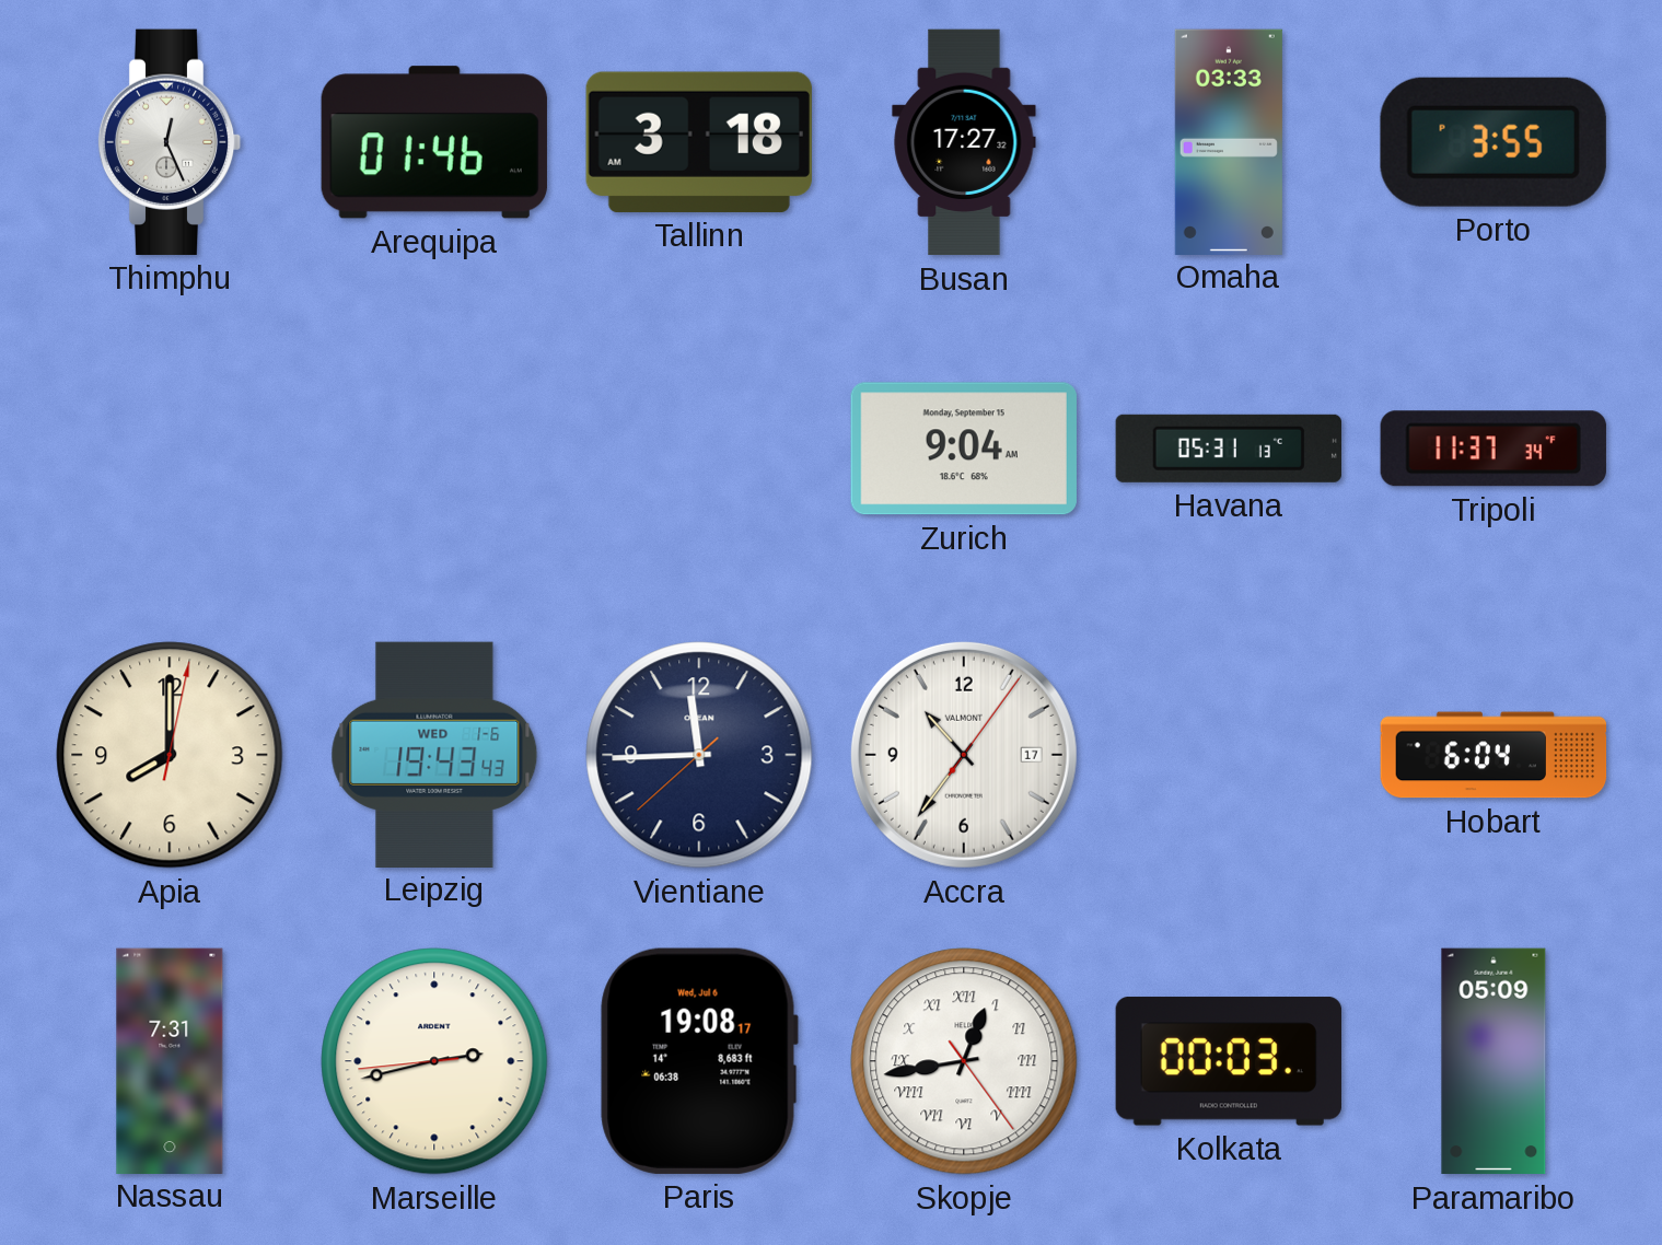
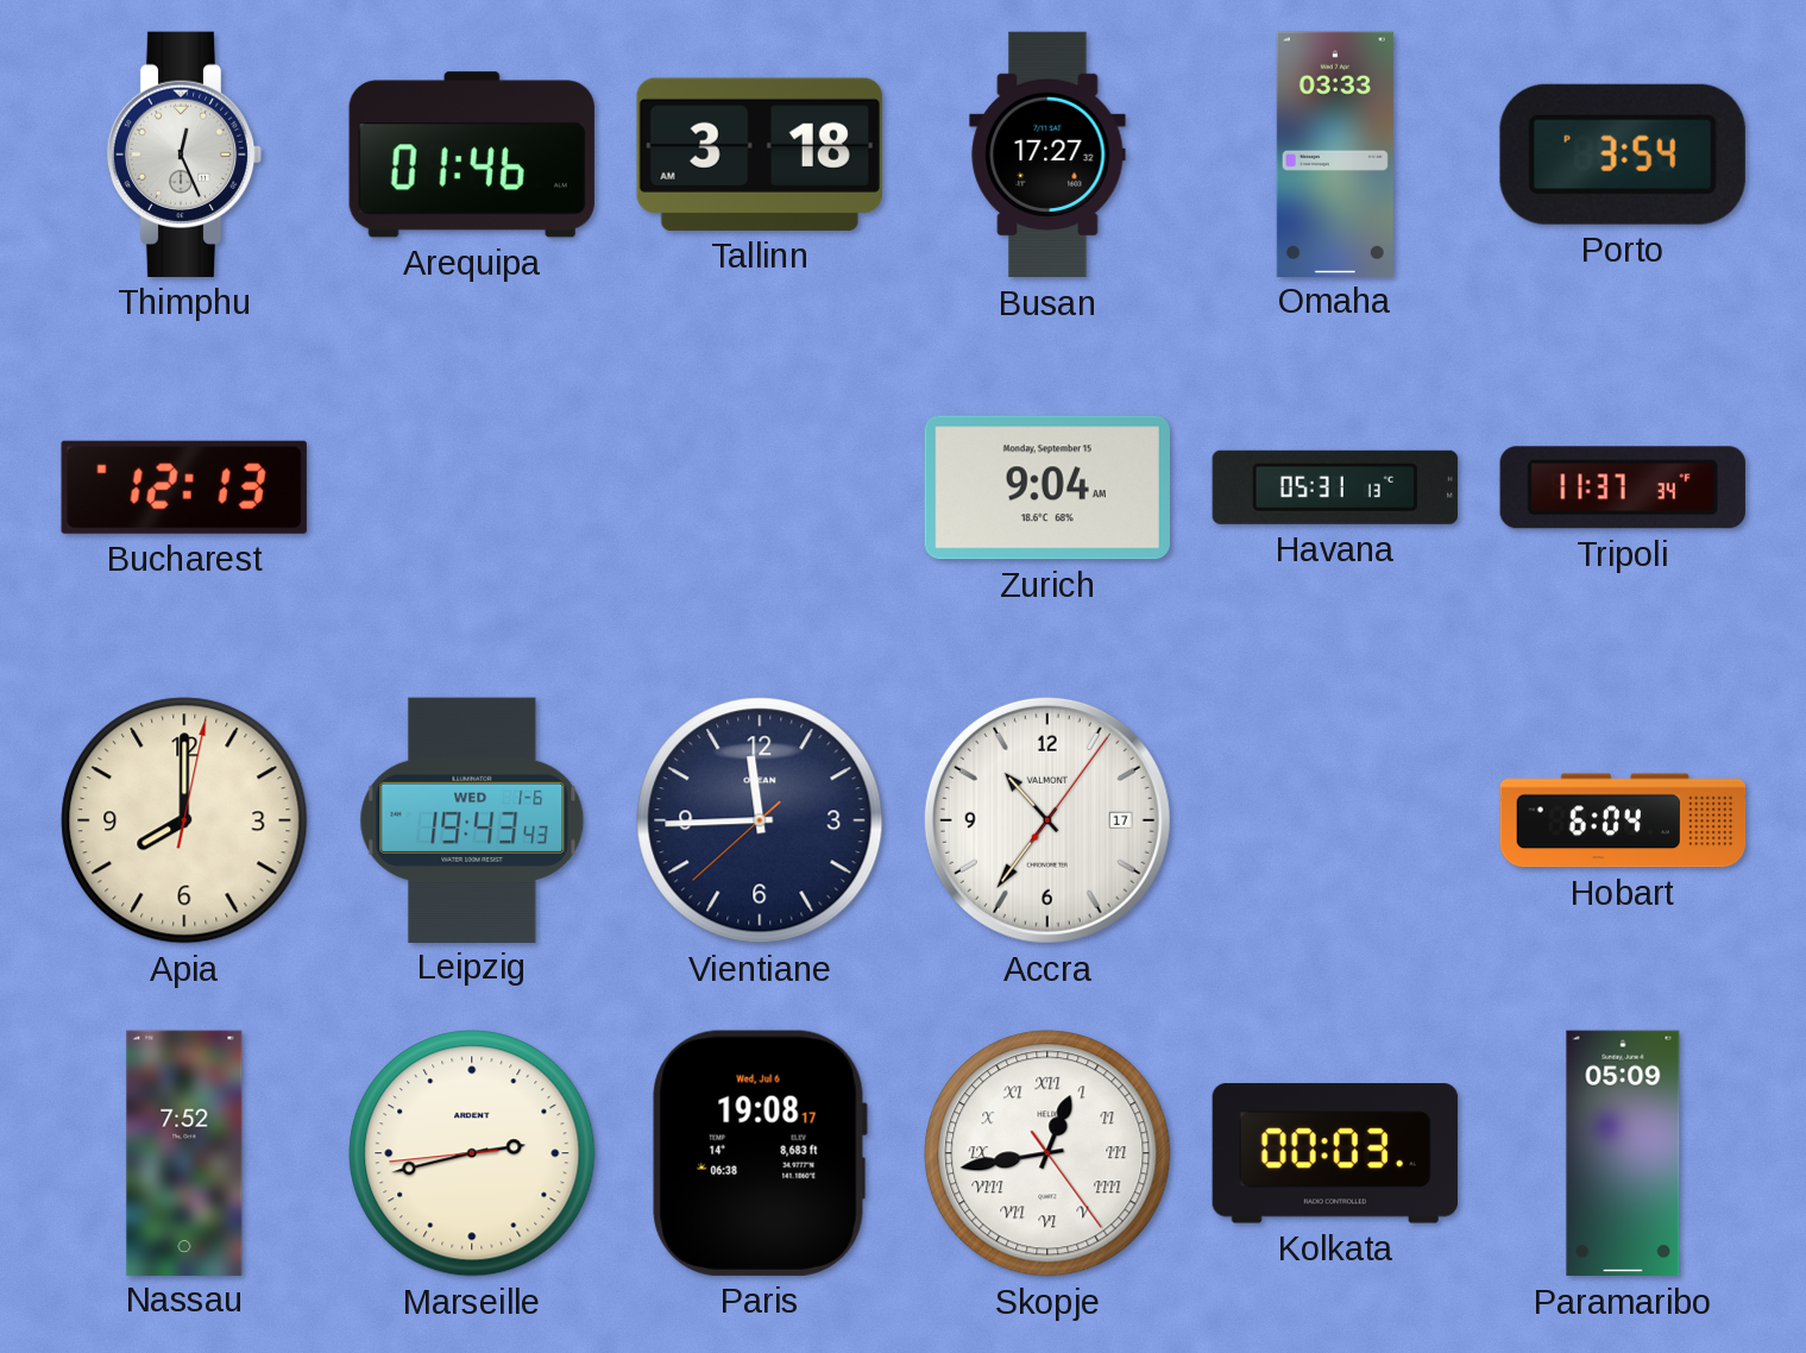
Porto: 3:55 -> 3:54
Bucharest: none -> 12:13
Nassau: 7:31 -> 7:52
